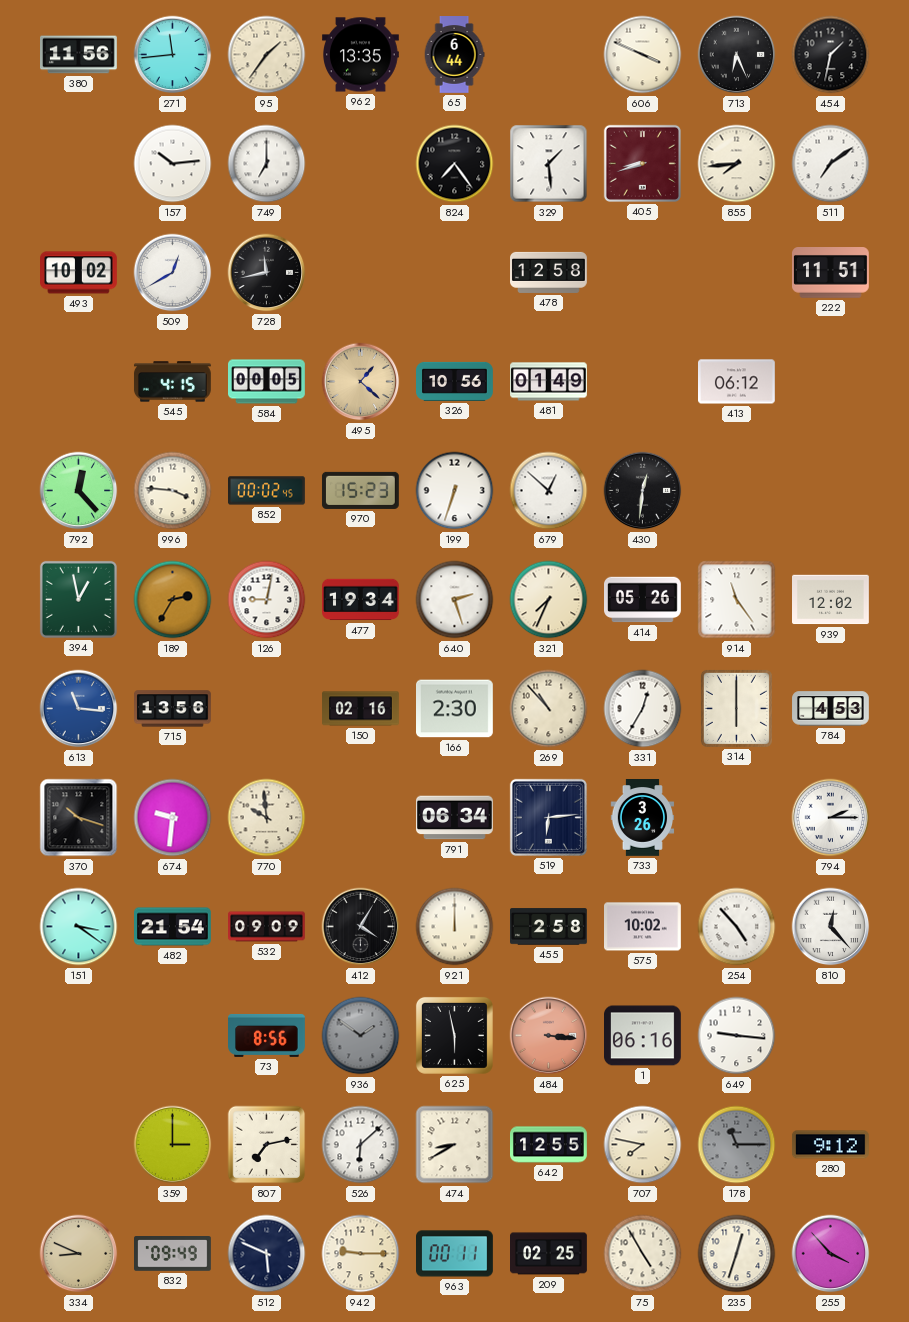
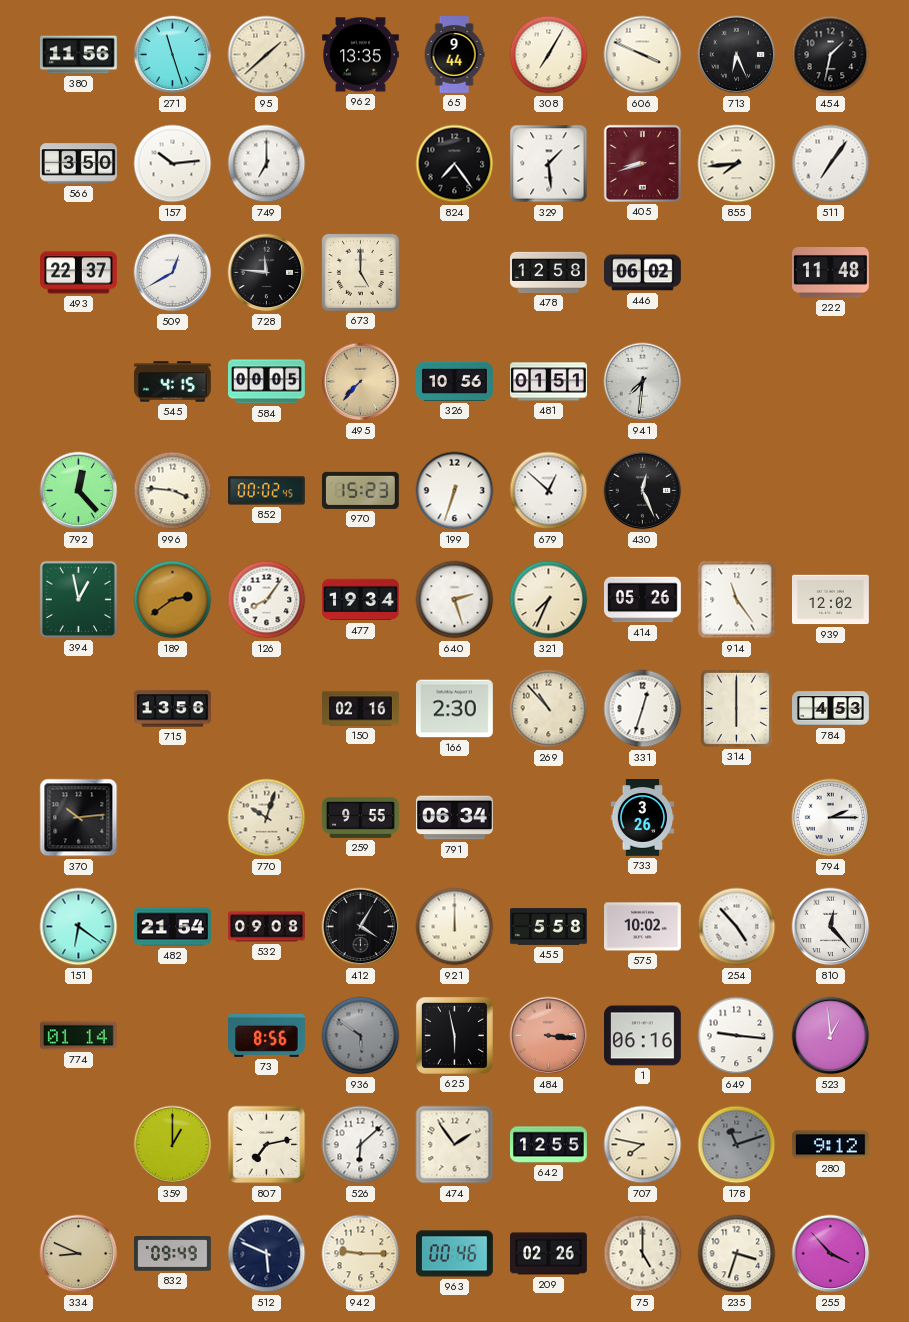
271: 11:44 -> 11:27
95: 1:36 -> 1:38
65: 6:44 -> 9:44
308: none -> 7:05
566: none -> 3:50
511: 7:09 -> 7:06
493: 10:02 -> 22:37
728: 11:43 -> 11:46
673: none -> 5:00
446: none -> 06:02
222: 11:51 -> 11:48
495: 1:22 -> 7:37
481: 01:49 -> 01:51
941: none -> 7:31
413: 06:12 -> none
430: 12:31 -> 12:26
189: 2:35 -> 2:39
126: 9:02 -> 8:06
613: 11:16 -> none
331: 12:35 -> 12:33
370: 10:18 -> 10:14
674: 9:31 -> none
770: 9:59 -> 10:03
259: none -> 9:55
519: 6:14 -> none
151: 3:21 -> 6:21
532: 09:09 -> 09:08
455: 2:58 -> 5:58
774: none -> 01:14
936: 1:51 -> 5:51
523: none -> 12:59
359: 3:00 -> 1:00
474: 8:40 -> 1:54
178: 11:15 -> 11:12
963: 00:11 -> 00:46
209: 02:25 -> 02:26
75: 4:55 -> 5:00
235: 12:33 -> 3:33
